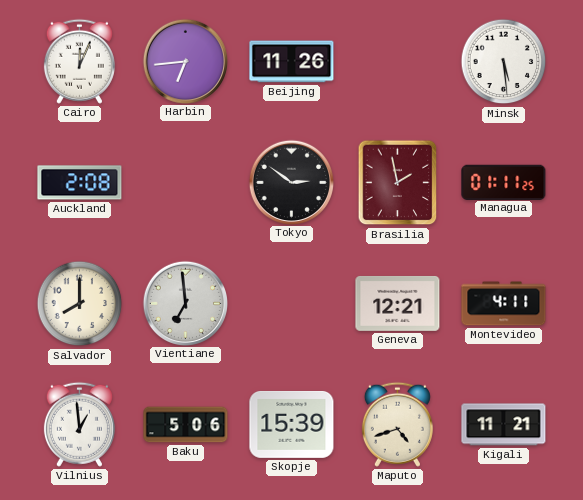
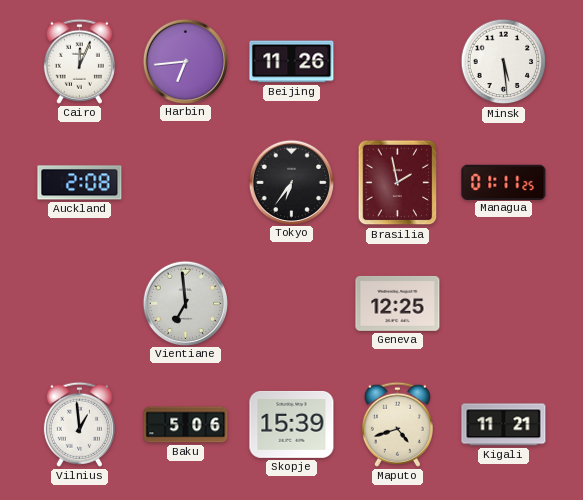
Tokyo: 2:51 -> 6:36
Salvador: 8:00 -> none
Geneva: 12:21 -> 12:25
Montevideo: 4:11 -> none
